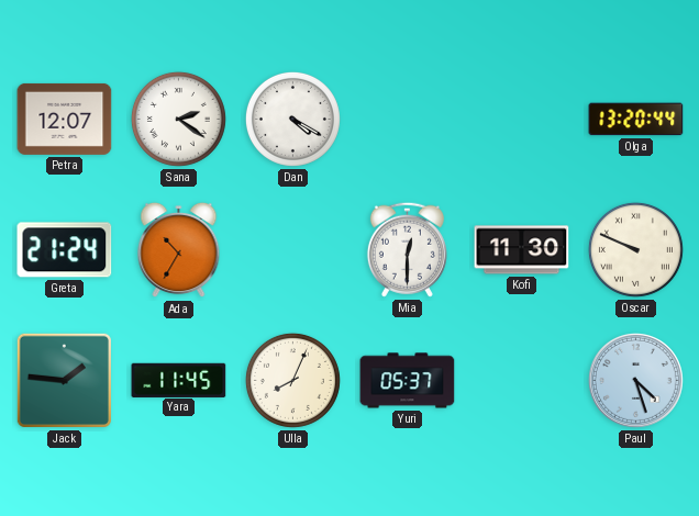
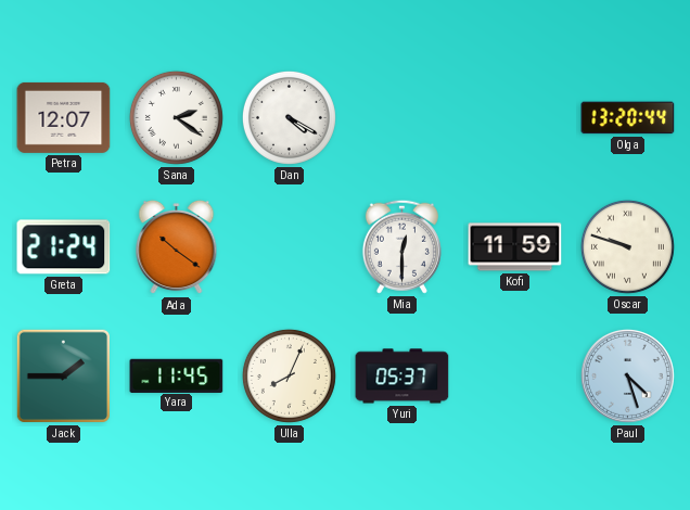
Ada: 10:35 -> 10:21
Kofi: 11:30 -> 11:59
Oscar: 9:49 -> 9:48
Jack: 1:46 -> 1:45
